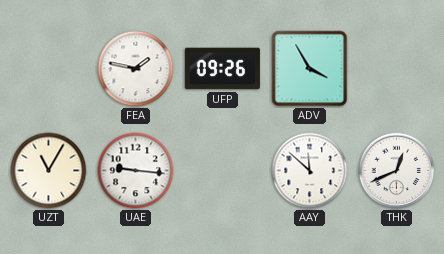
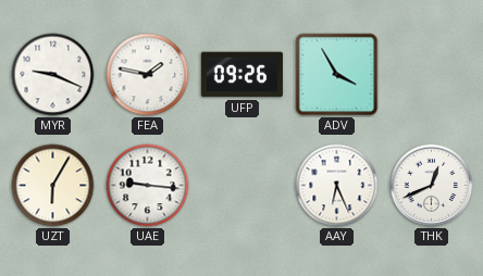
MYR: none -> 9:19
UZT: 11:05 -> 6:05
AAY: 11:52 -> 6:26
